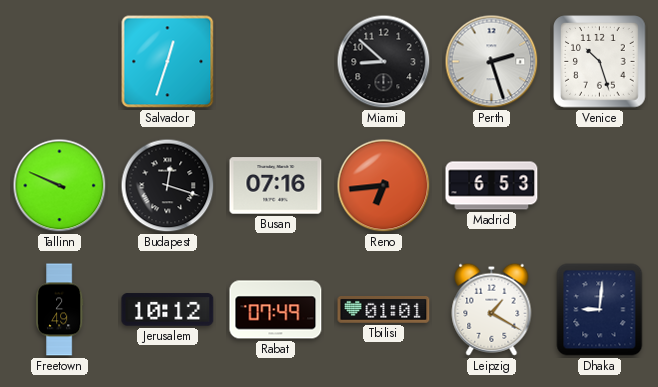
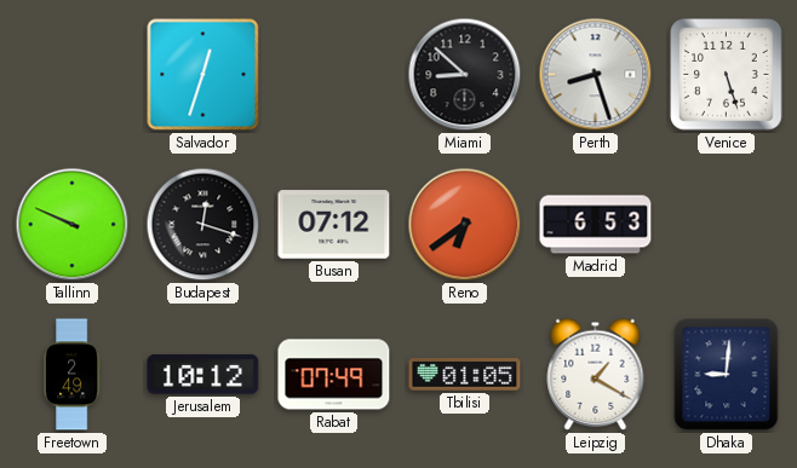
Perth: 2:27 -> 8:27
Venice: 10:27 -> 5:27
Busan: 07:16 -> 07:12
Reno: 6:44 -> 6:39
Tbilisi: 01:01 -> 01:05
